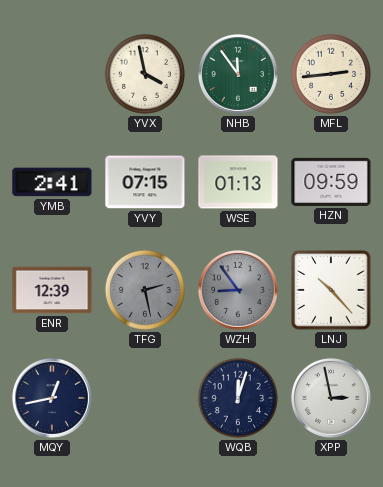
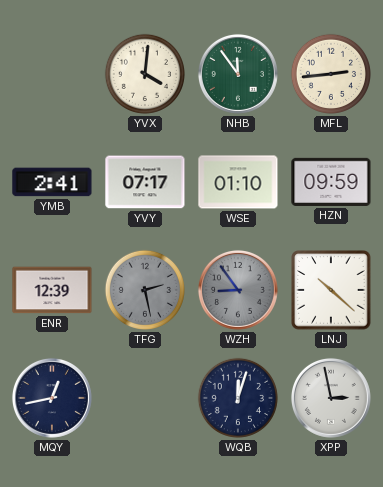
YVX: 3:58 -> 4:01
YVY: 07:15 -> 07:17
WSE: 01:13 -> 01:10
LNJ: 10:23 -> 10:22
